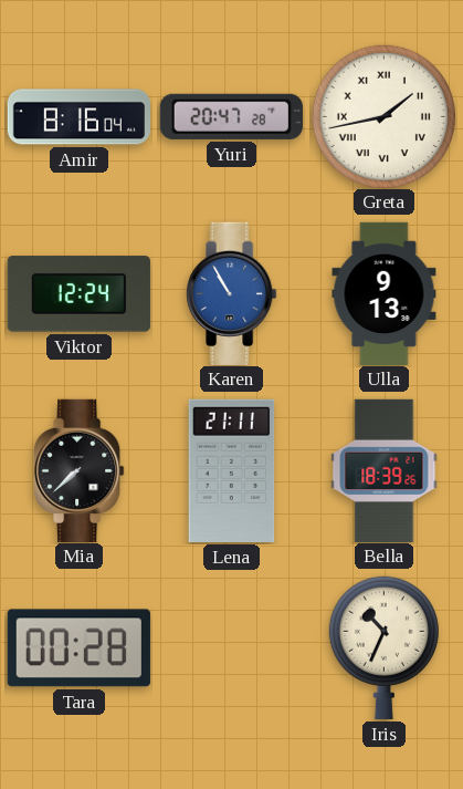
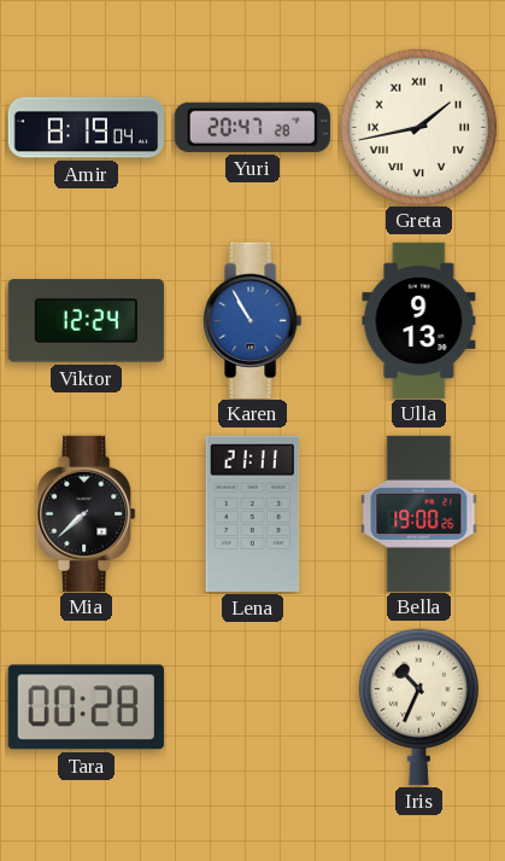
Amir: 8:16 -> 8:19
Bella: 18:39 -> 19:00
